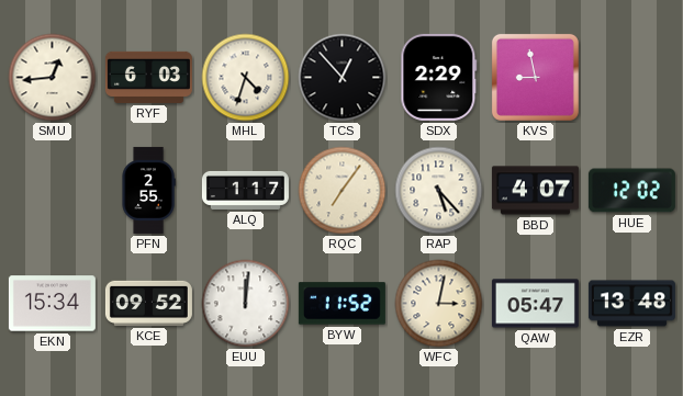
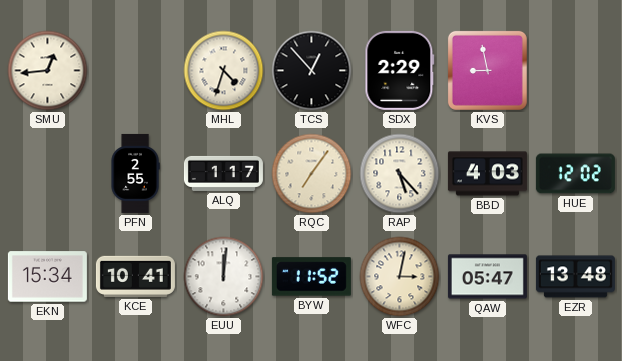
RYF: 6:03 -> none
BBD: 4:07 -> 4:03
KCE: 09:52 -> 10:41
